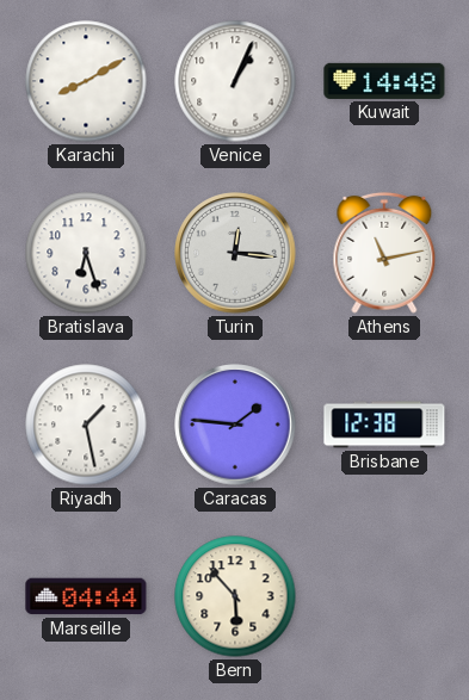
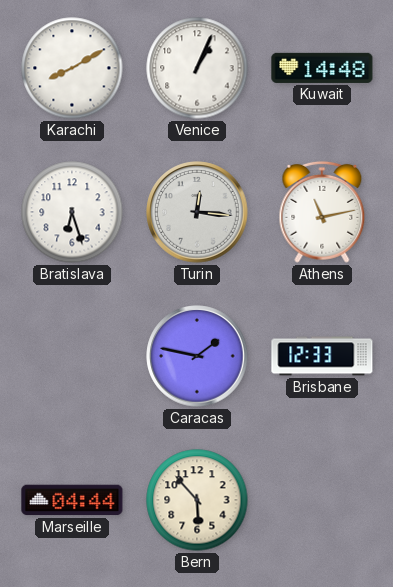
Riyadh: 1:28 -> none
Caracas: 1:46 -> 1:47
Brisbane: 12:38 -> 12:33
